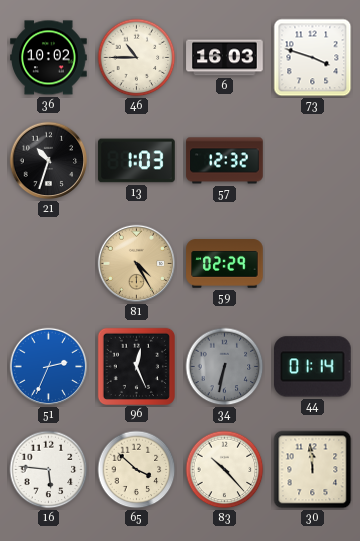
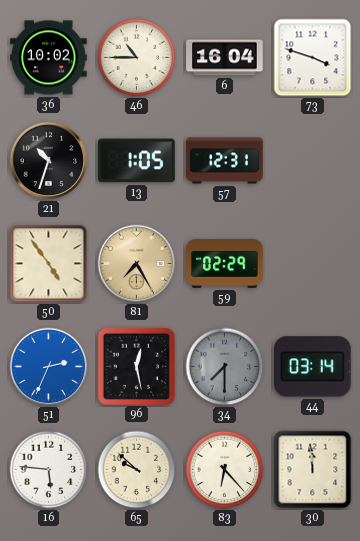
6: 16:03 -> 16:04
13: 1:03 -> 1:05
57: 12:32 -> 12:31
50: none -> 4:54
81: 4:25 -> 7:25
96: 12:26 -> 12:28
34: 6:32 -> 7:30
44: 01:14 -> 03:14
65: 3:52 -> 9:52
83: 10:23 -> 6:23
